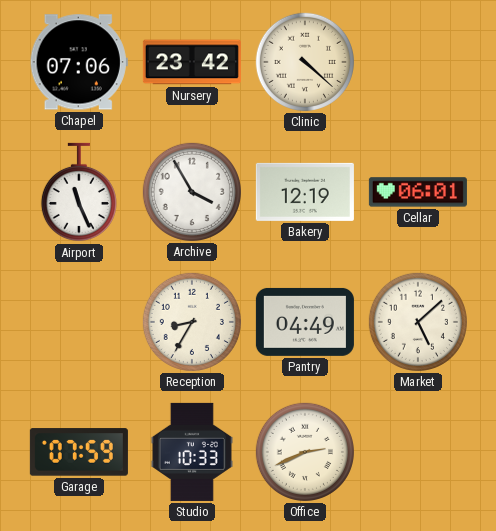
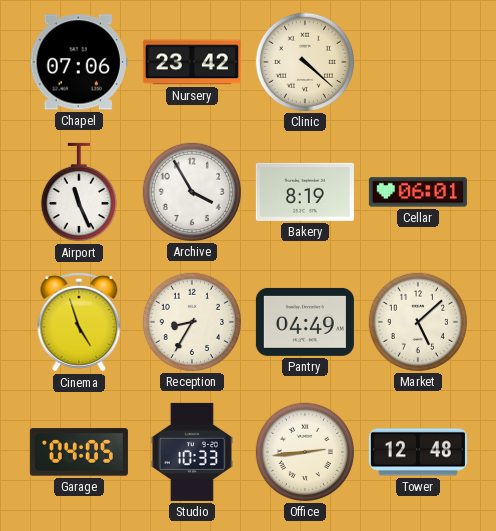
Bakery: 12:19 -> 8:19
Cinema: none -> 4:57
Garage: 07:59 -> 04:05
Office: 2:41 -> 2:44
Tower: none -> 12:48
